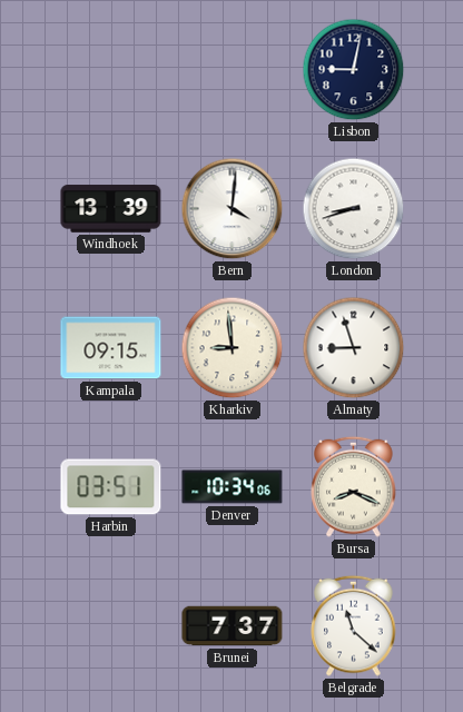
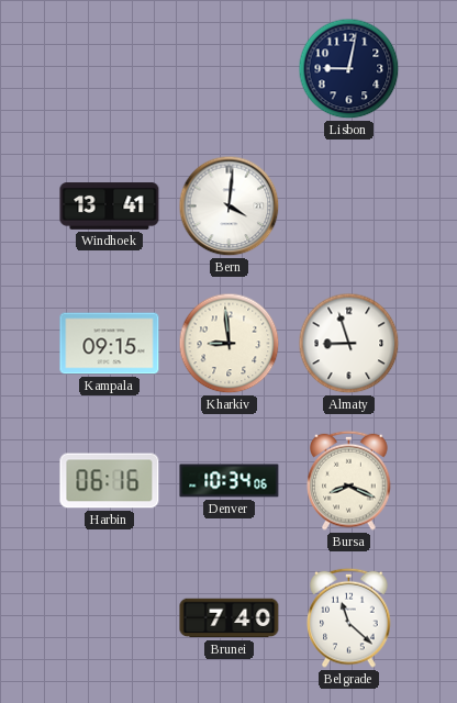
Windhoek: 13:39 -> 13:41
London: 8:42 -> none
Harbin: 03:51 -> 06:16
Brunei: 7:37 -> 7:40
